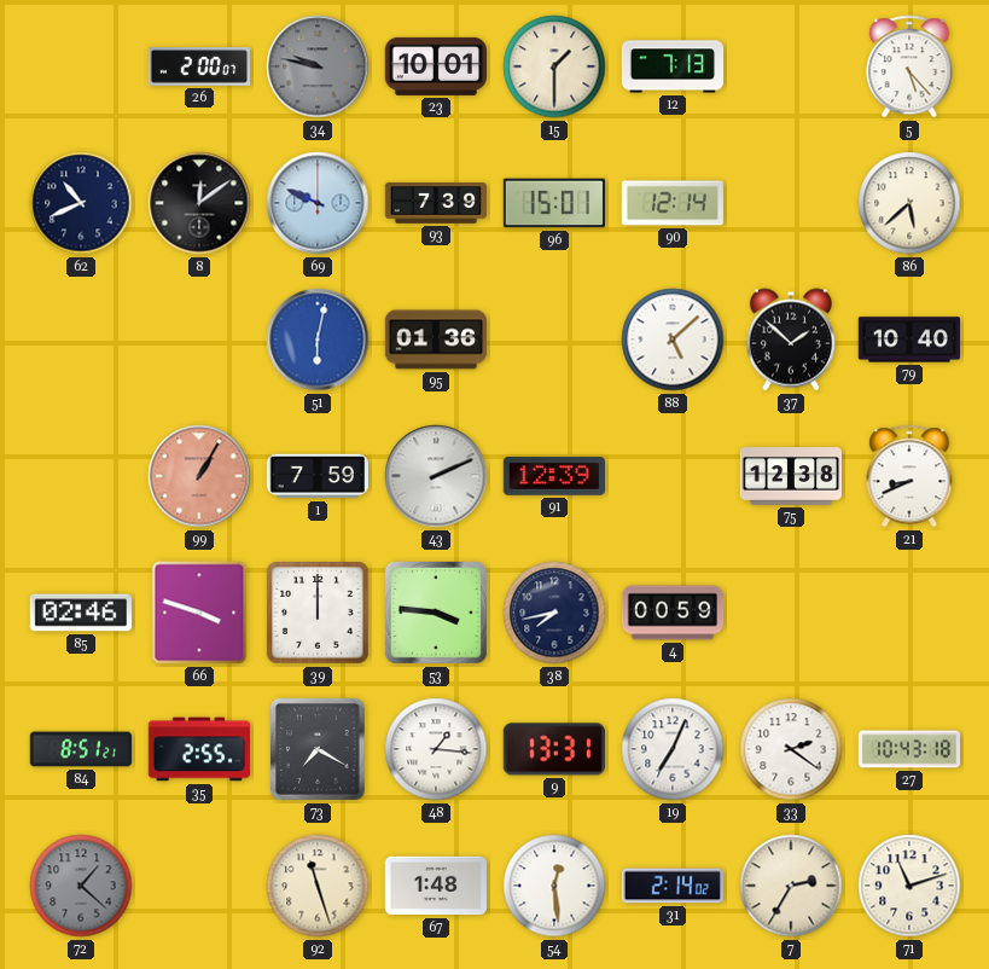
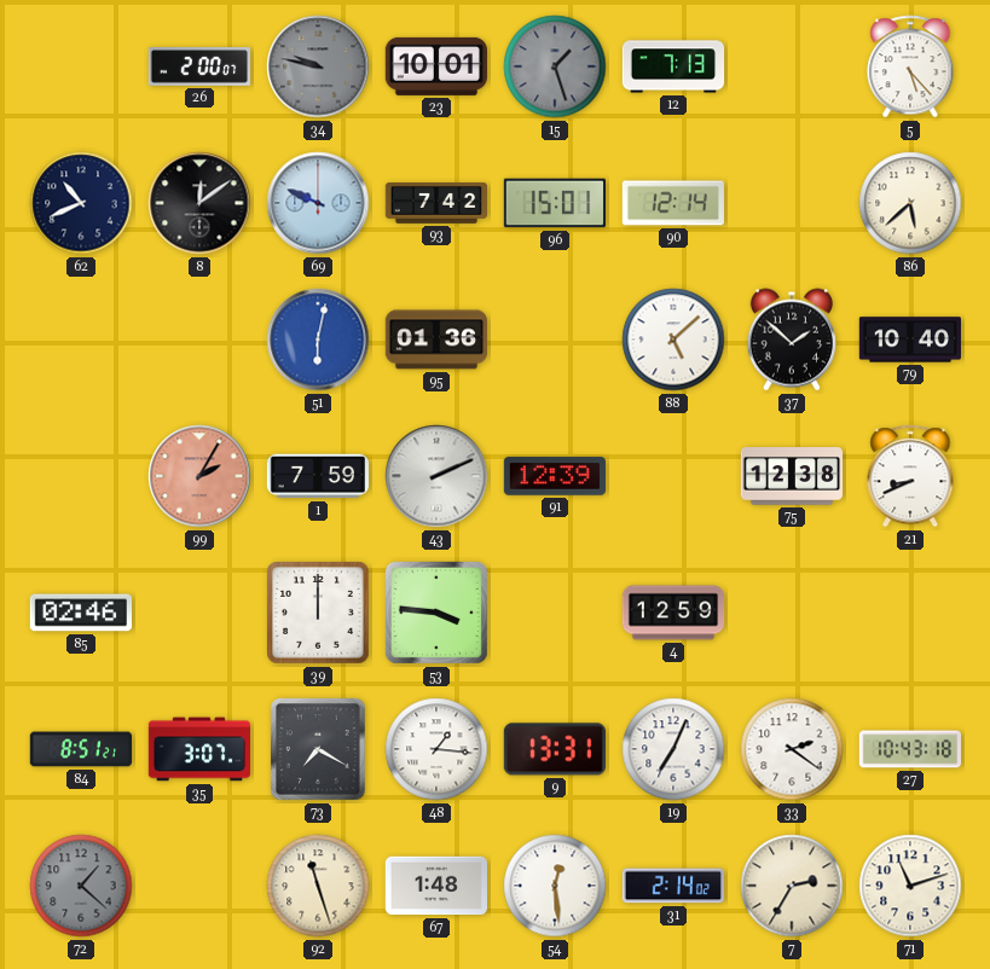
15: 1:30 -> 1:27
15 dial: cream -> grey
93: 7:39 -> 7:42
99: 1:05 -> 2:05
66: 3:48 -> none
38: 7:43 -> none
4: 00:59 -> 12:59
35: 2:55 -> 3:07
